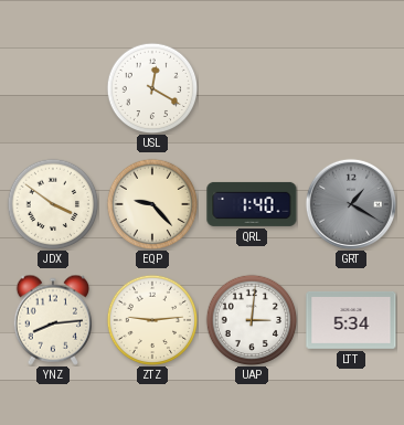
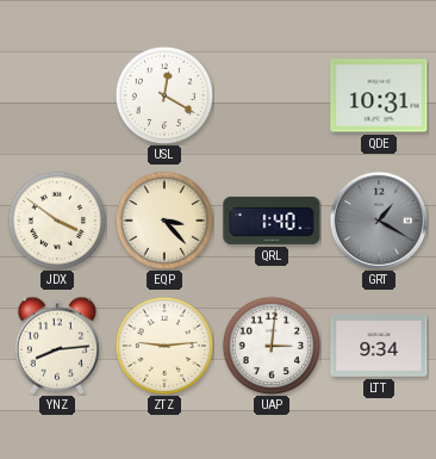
QDE: none -> 10:31
EQP: 9:23 -> 3:23
LTT: 5:34 -> 9:34
